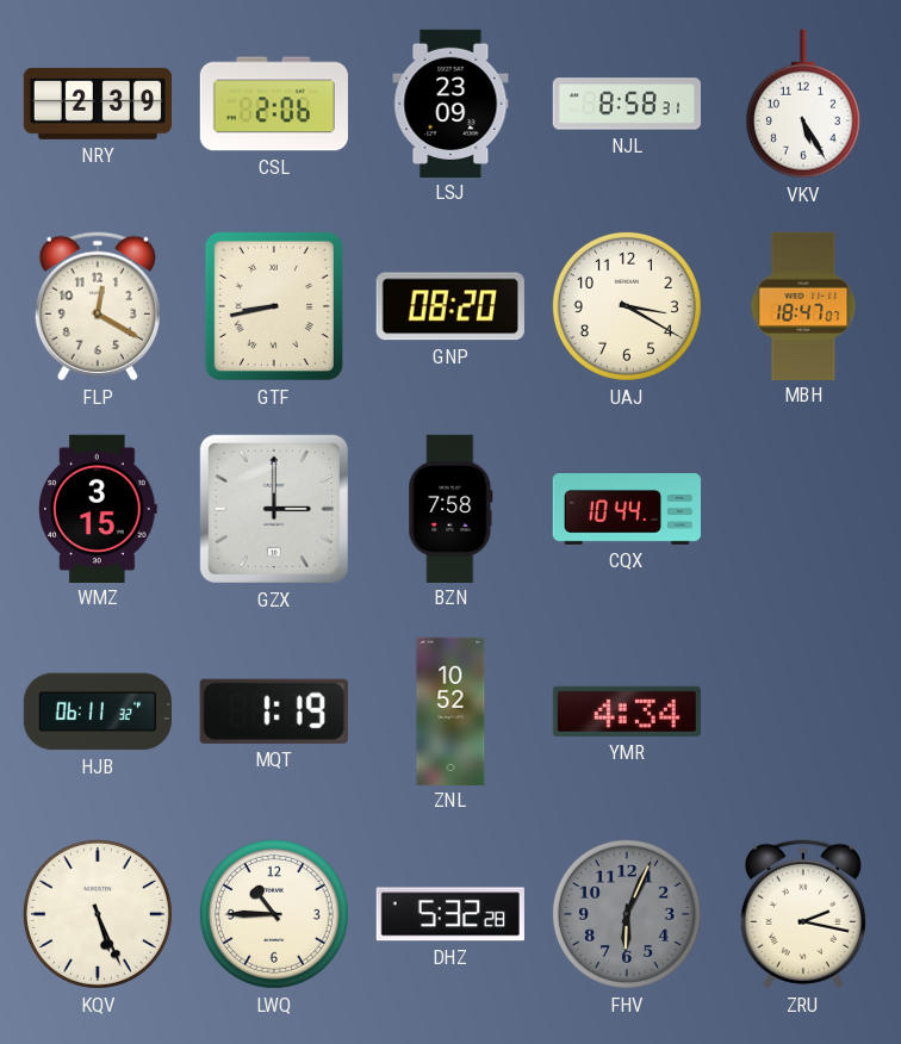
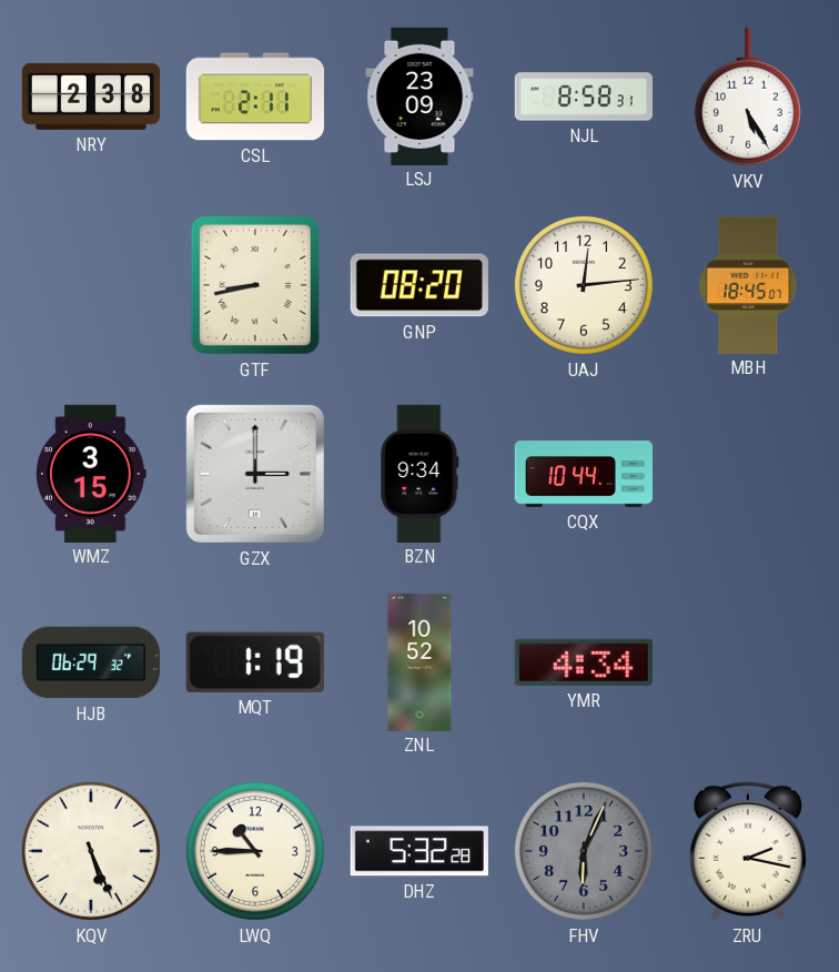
NRY: 2:39 -> 2:38
CSL: 2:06 -> 2:11
FLP: 12:20 -> none
UAJ: 3:20 -> 12:14
MBH: 18:47 -> 18:45
BZN: 7:58 -> 9:34
HJB: 06:11 -> 06:29
